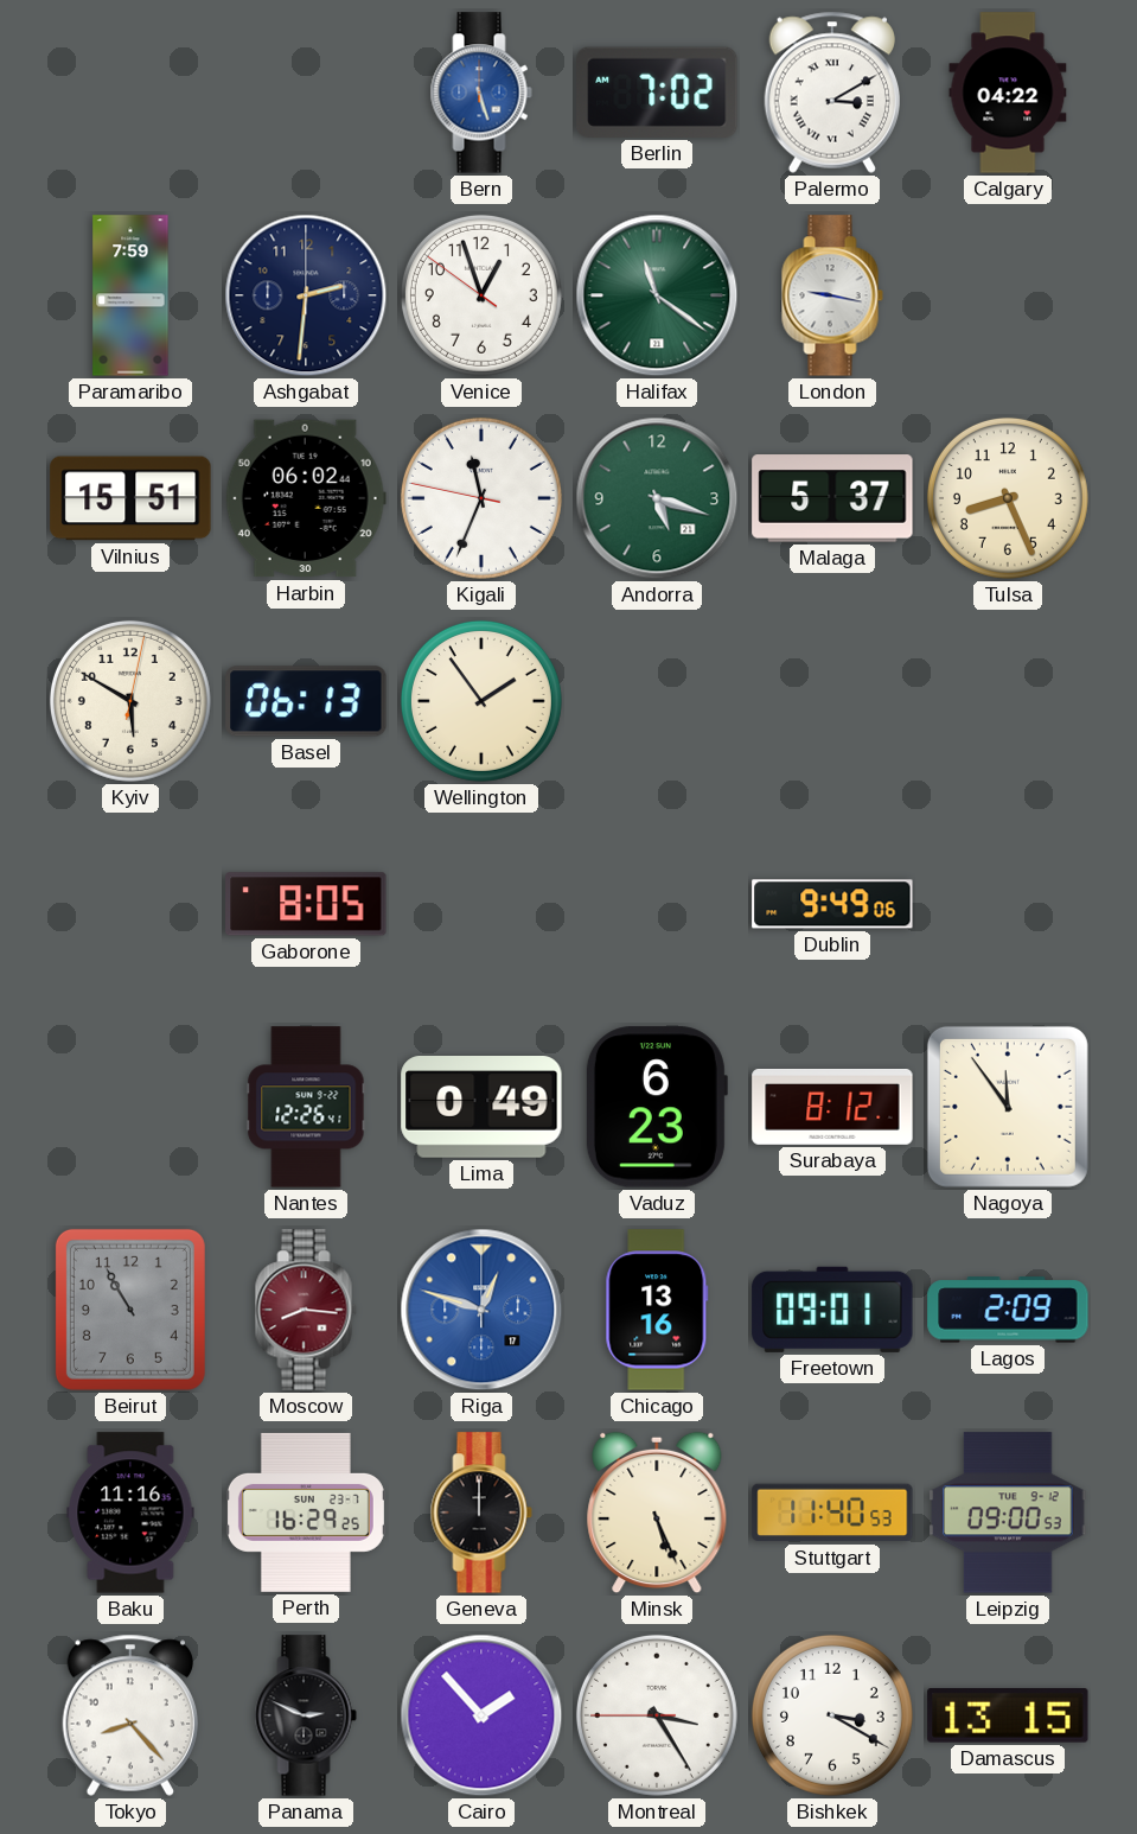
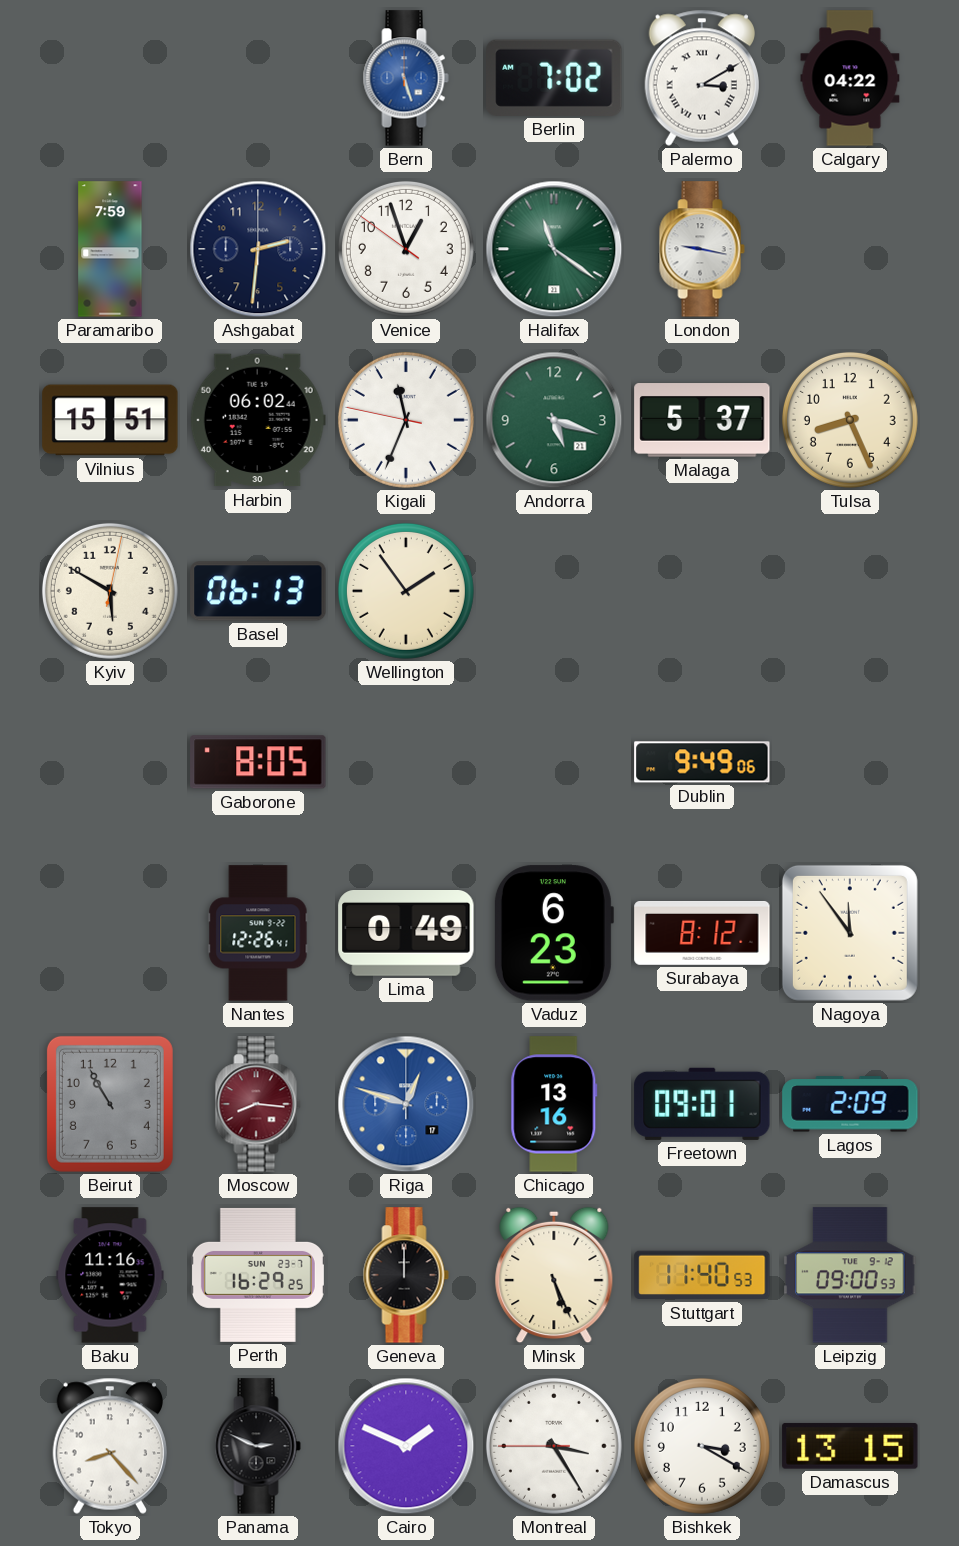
Cairo: 1:53 -> 1:49
